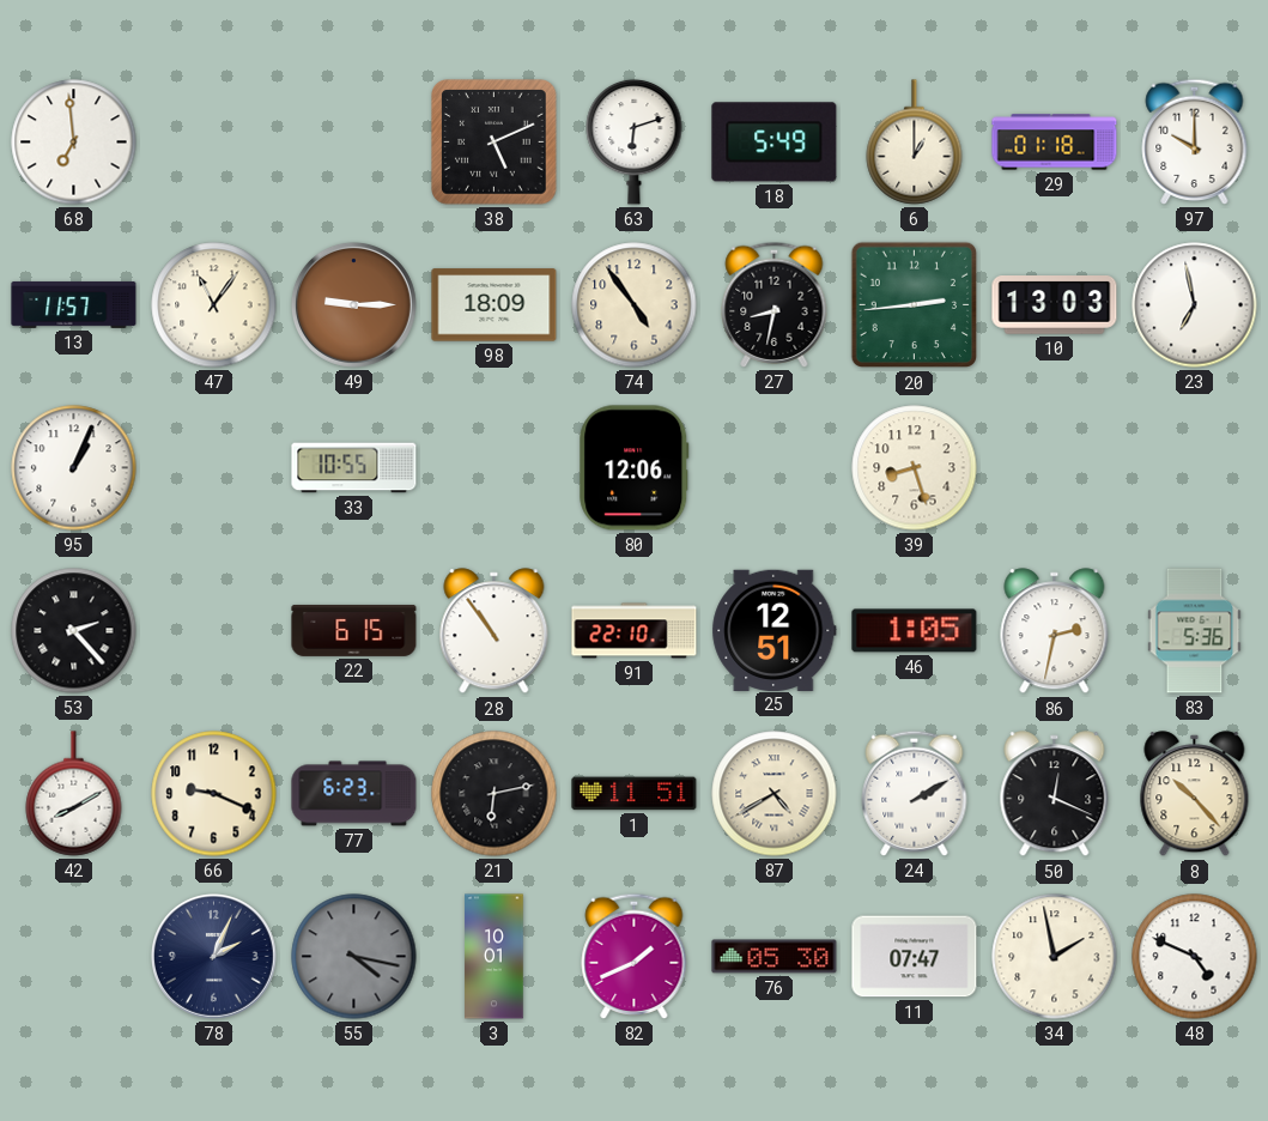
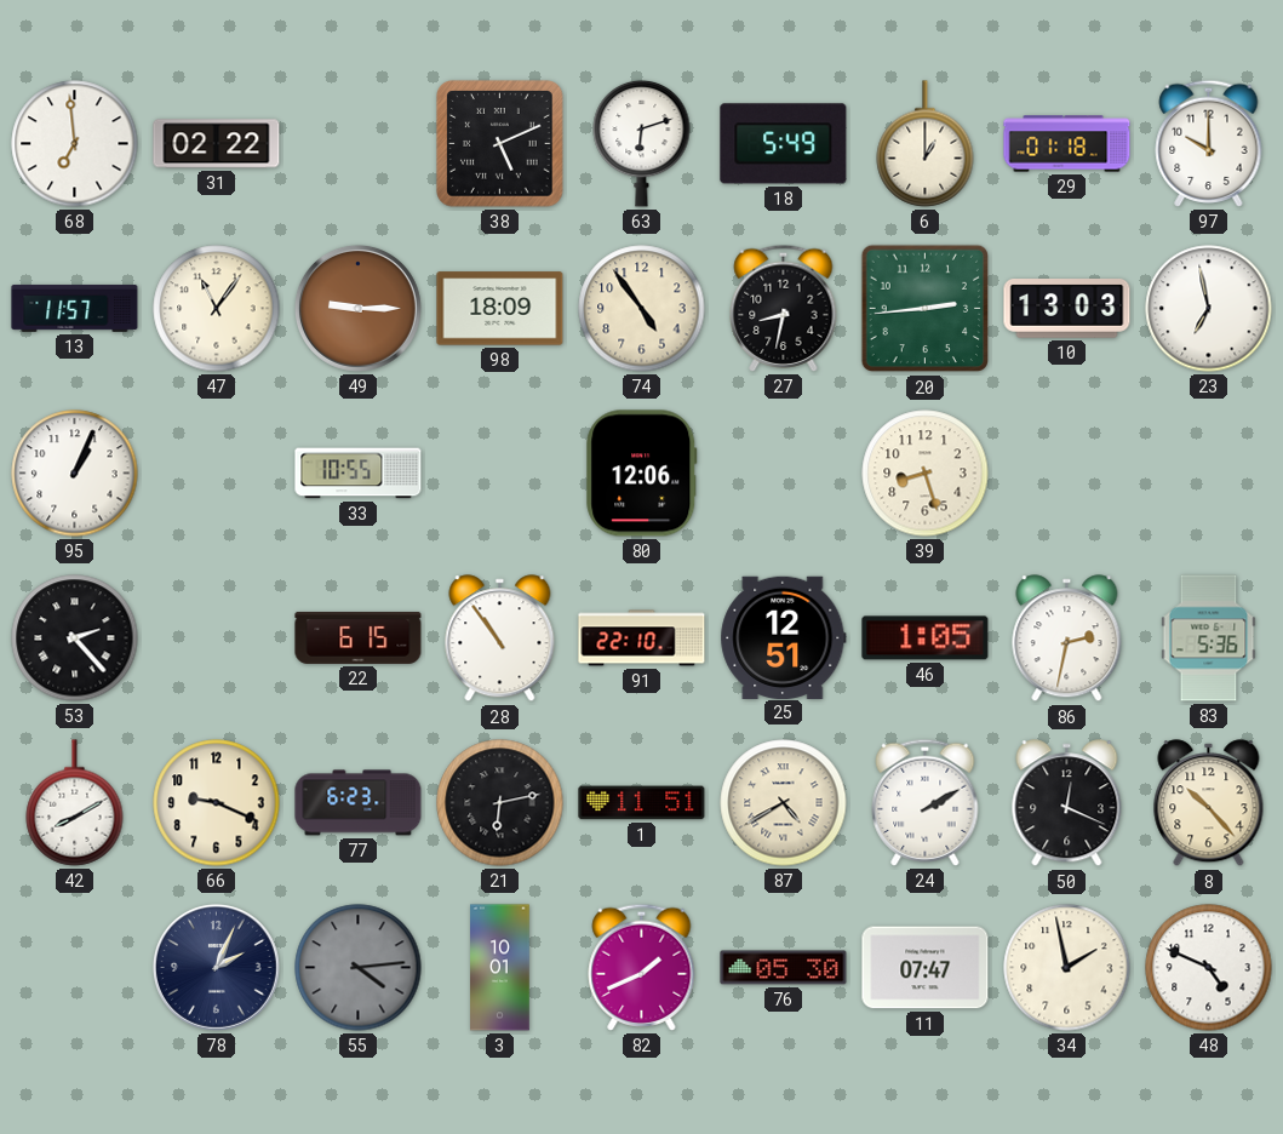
31: none -> 02:22
55: 4:17 -> 4:14
